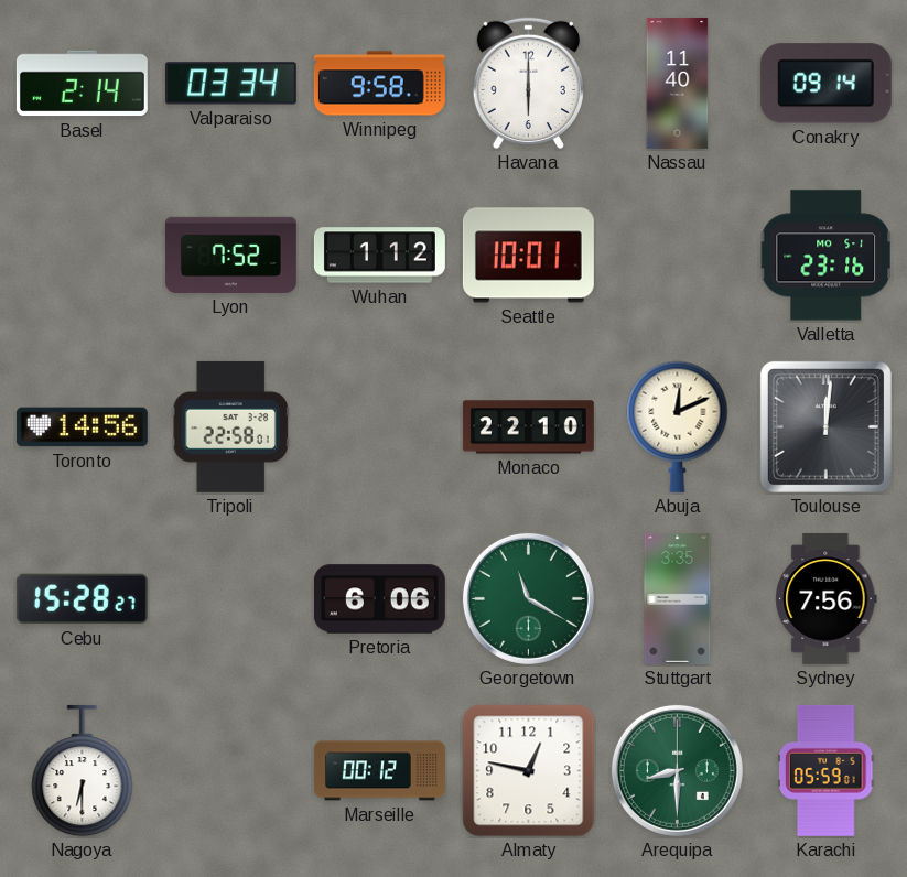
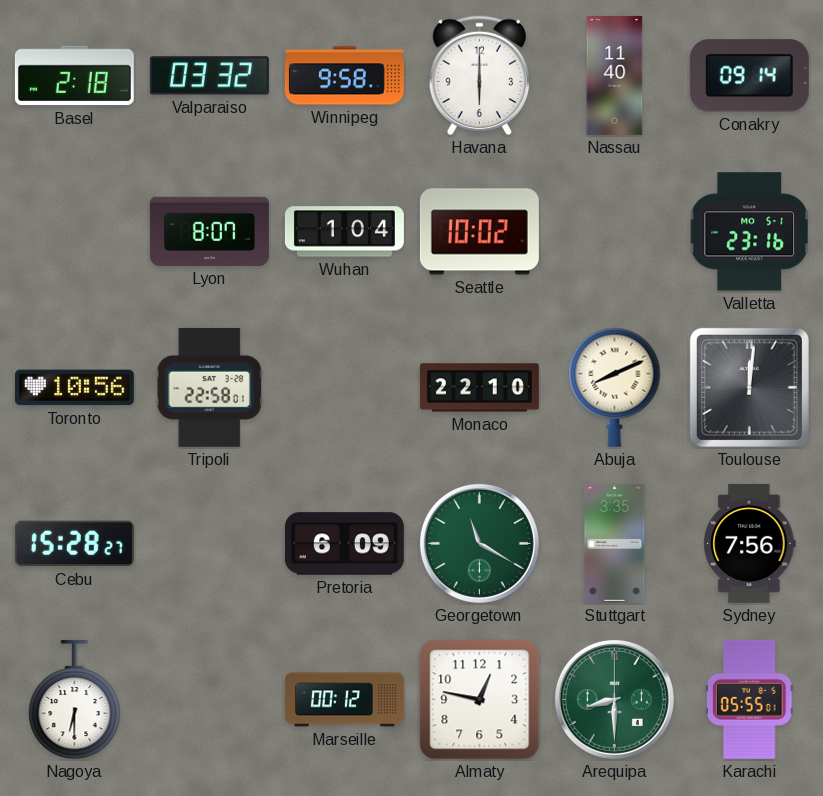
Basel: 2:14 -> 2:18
Valparaiso: 03:34 -> 03:32
Lyon: 7:52 -> 8:07
Wuhan: 1:12 -> 1:04
Seattle: 10:01 -> 10:02
Toronto: 14:56 -> 10:56
Abuja: 12:11 -> 8:11
Pretoria: 6:06 -> 6:09
Karachi: 05:59 -> 05:55
